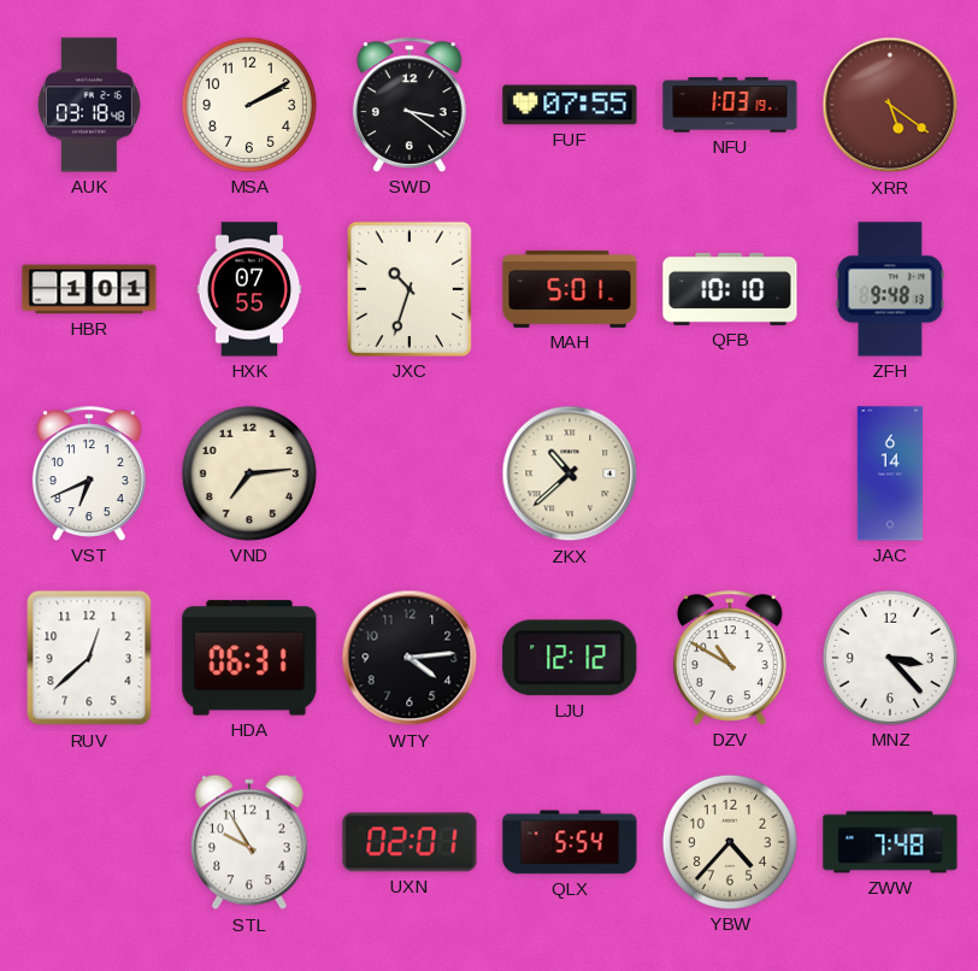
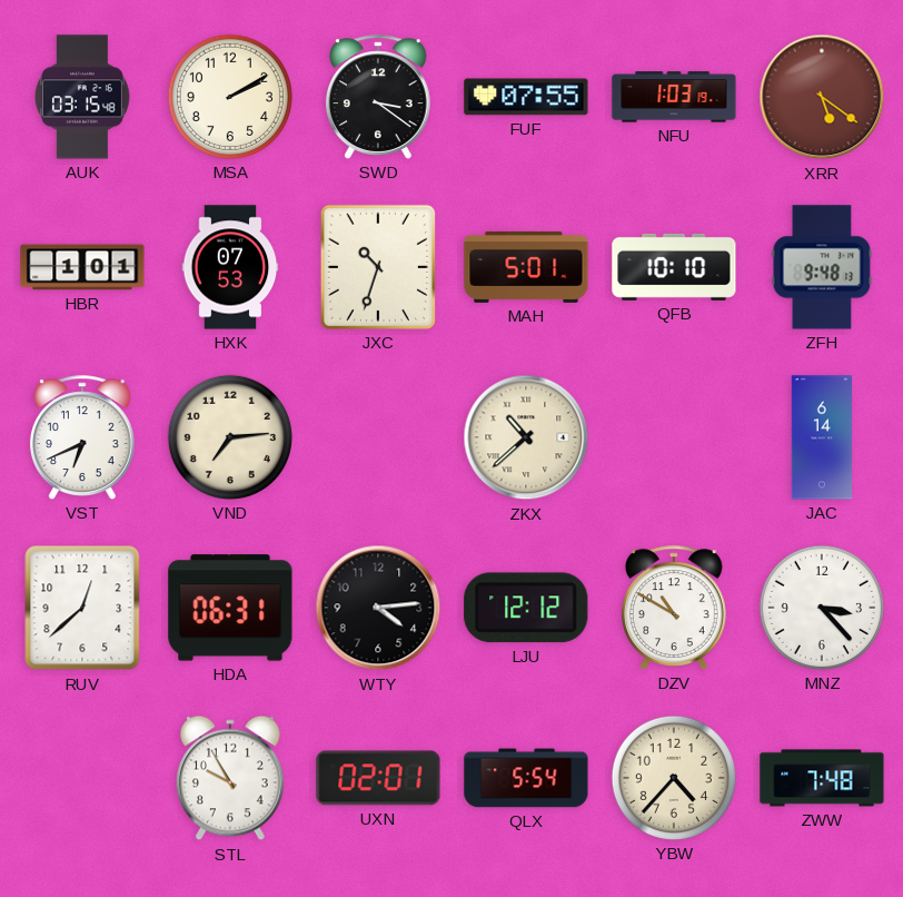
AUK: 03:18 -> 03:15
HXK: 07:55 -> 07:53
